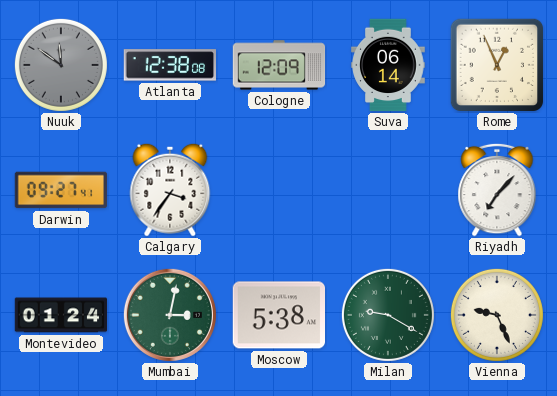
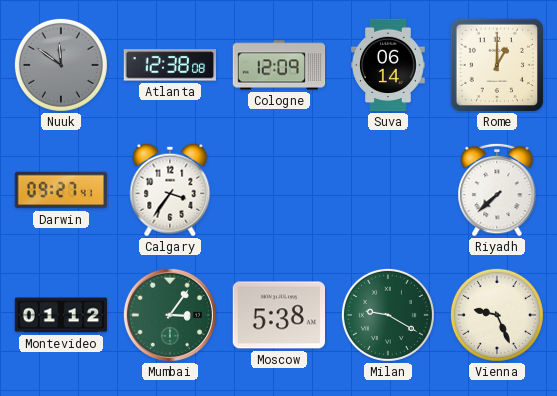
Rome: 12:56 -> 1:00
Riyadh: 7:07 -> 7:38
Montevideo: 01:24 -> 01:12
Mumbai: 3:02 -> 3:06
